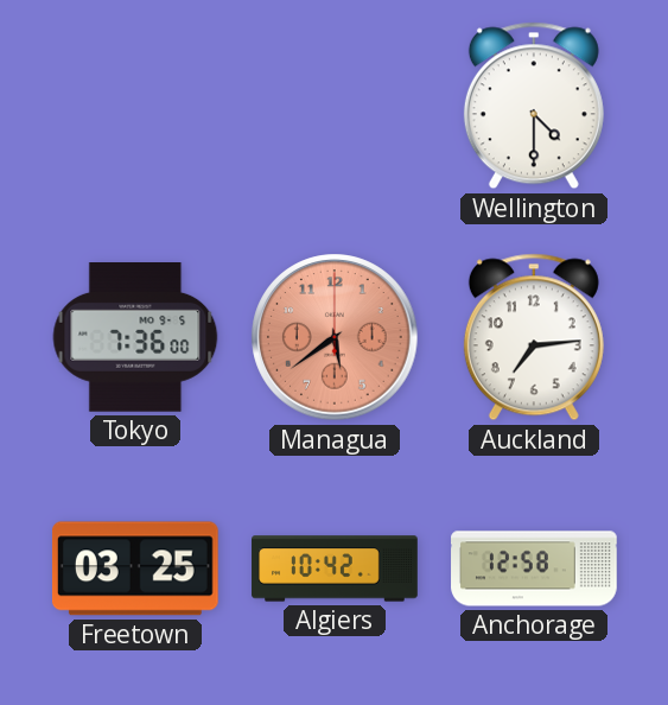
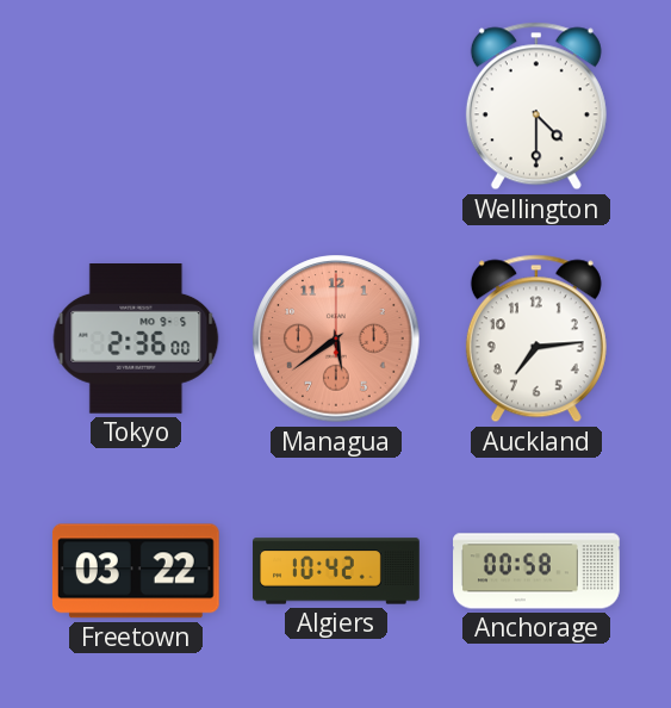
Tokyo: 7:36 -> 2:36
Freetown: 03:25 -> 03:22
Anchorage: 12:58 -> 00:58
